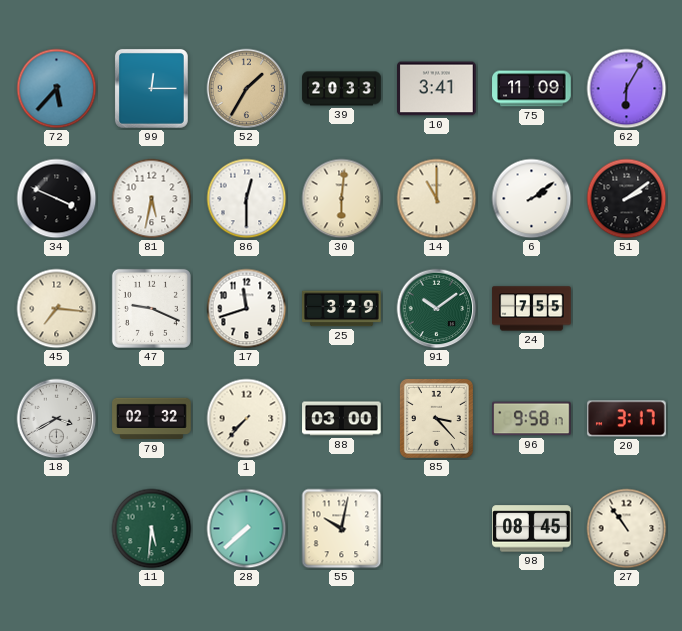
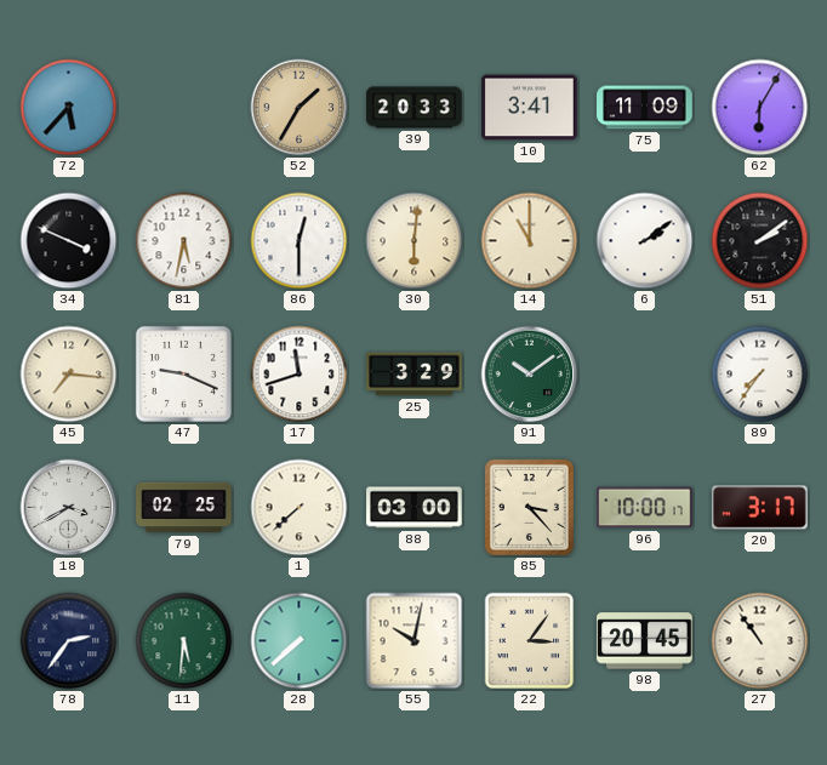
99: 12:15 -> none
24: 7:55 -> none
89: none -> 7:36
79: 02:32 -> 02:25
1: 7:37 -> 7:38
96: 9:58 -> 10:00
78: none -> 2:36
22: none -> 3:06
98: 08:45 -> 20:45
